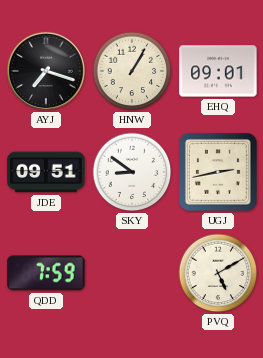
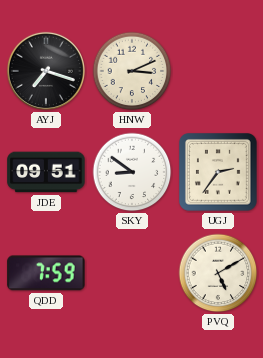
HNW: 1:05 -> 3:11
EHQ: 09:01 -> none
UGJ: 2:43 -> 2:36
